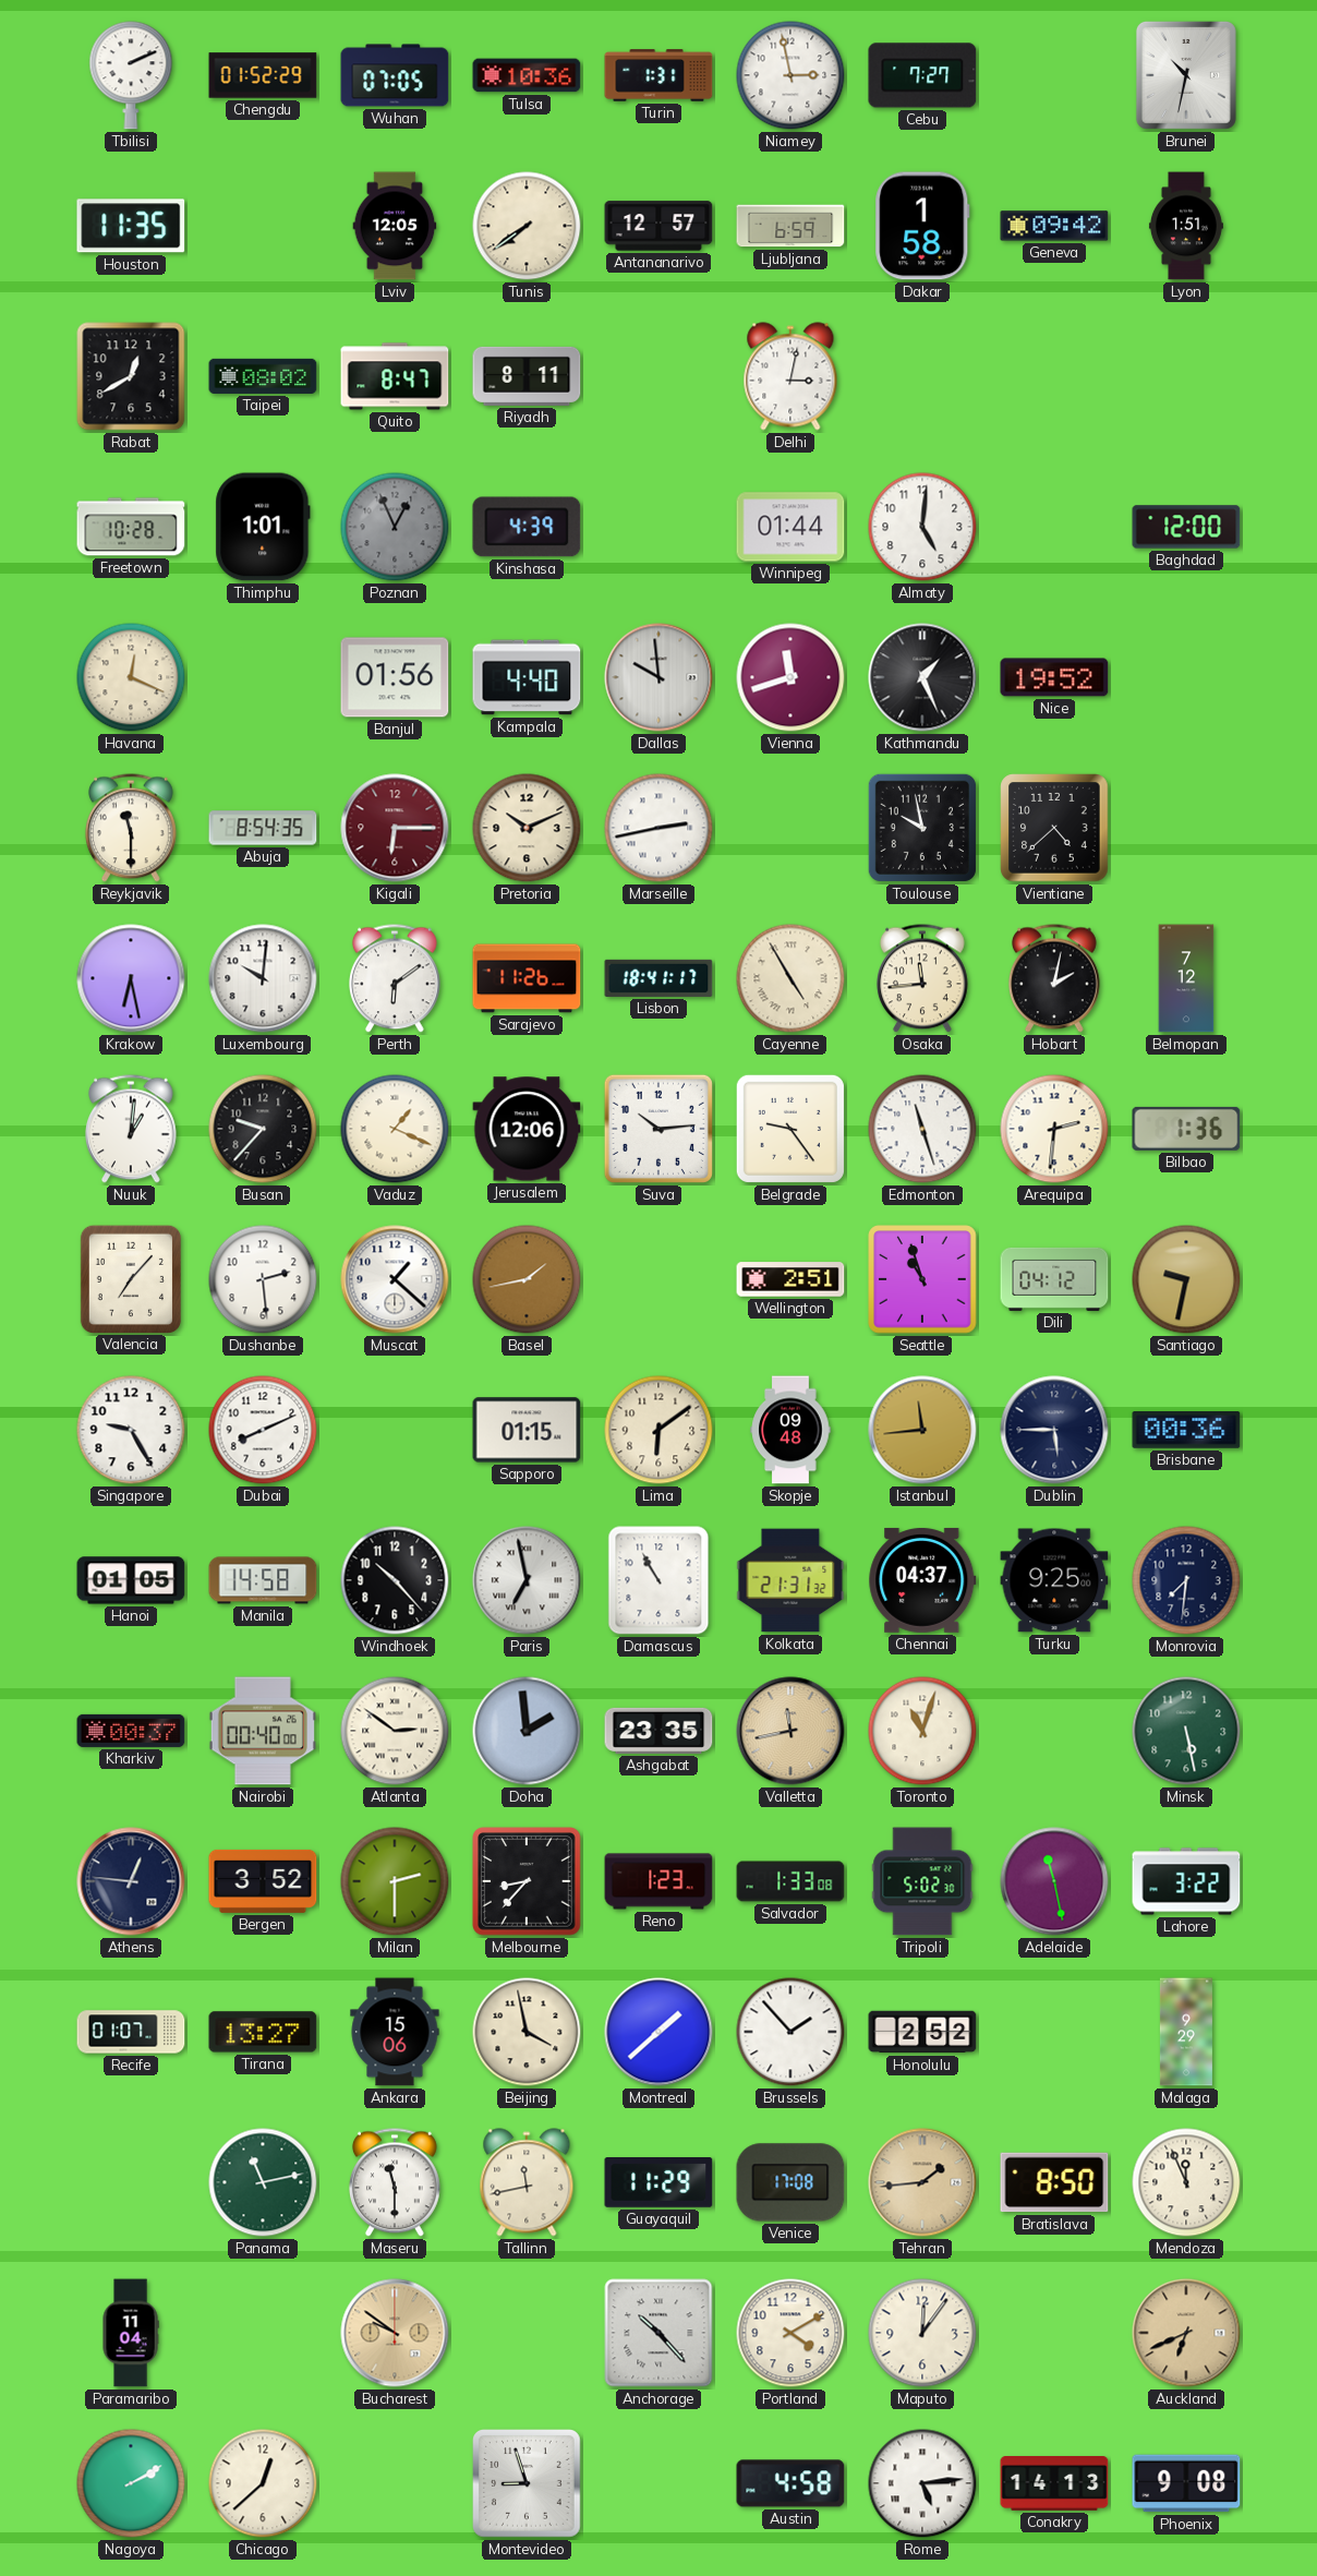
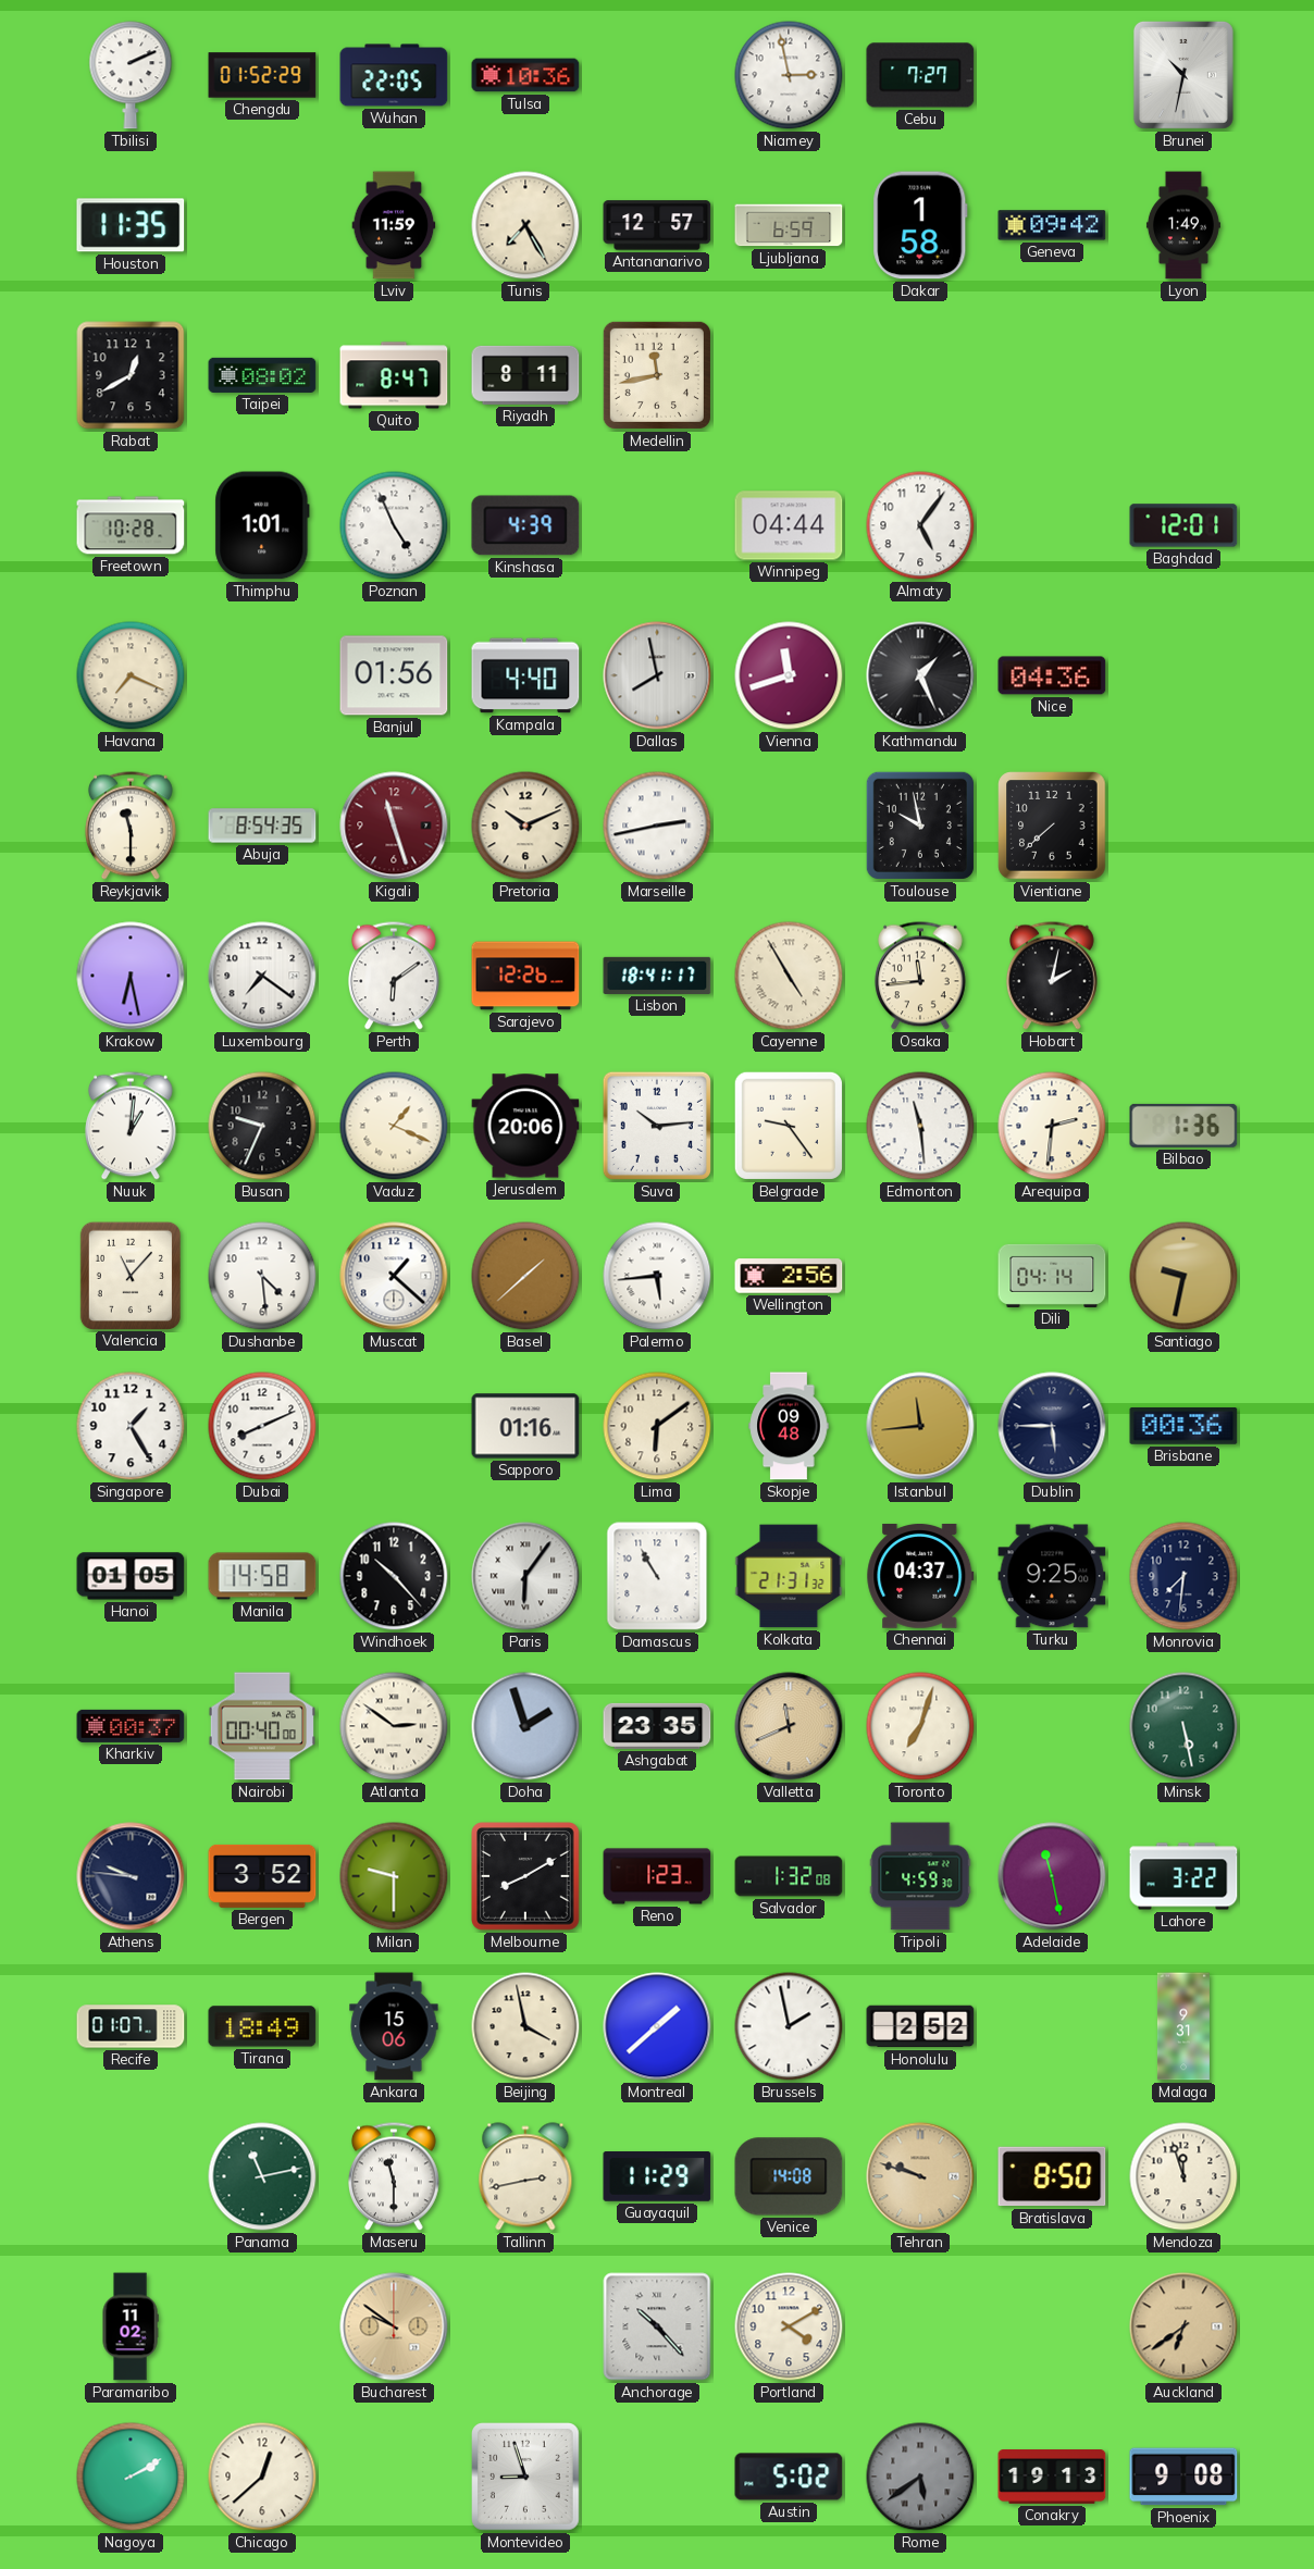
Wuhan: 07:05 -> 22:05
Turin: 1:31 -> none
Lviv: 12:05 -> 11:59
Tunis: 7:39 -> 7:25
Lyon: 1:51 -> 1:49
Medellin: none -> 11:43
Delhi: 3:02 -> none
Poznan: 12:56 -> 4:56
Poznan dial: grey -> white
Winnipeg: 01:44 -> 04:44
Almaty: 5:01 -> 5:06
Baghdad: 12:00 -> 12:01
Havana: 12:19 -> 7:19
Dallas: 9:59 -> 7:58
Nice: 19:52 -> 04:36
Kigali: 6:15 -> 11:27
Vientiane: 4:38 -> 7:38
Luxembourg: 10:01 -> 7:21
Sarajevo: 11:26 -> 12:26
Belmopan: 7:12 -> none
Busan: 9:37 -> 9:34
Jerusalem: 12:06 -> 20:06
Edmonton: 11:27 -> 11:29
Valencia: 7:07 -> 11:07
Dushanbe: 2:29 -> 4:29
Basel: 1:43 -> 1:38
Palermo: none -> 5:44
Wellington: 2:51 -> 2:56
Seattle: 10:57 -> none
Dili: 04:12 -> 04:14
Singapore: 9:25 -> 1:25
Sapporo: 01:15 -> 01:16
Paris: 6:58 -> 6:06
Doha: 1:59 -> 1:57
Valletta: 11:43 -> 11:41
Toronto: 11:03 -> 7:03
Athens: 12:46 -> 9:46
Milan: 2:30 -> 9:30
Melbourne: 8:37 -> 8:10
Salvador: 1:33 -> 1:32
Tripoli: 5:02 -> 4:59
Tirana: 13:27 -> 18:49
Brussels: 1:53 -> 1:58
Malaga: 9:29 -> 9:31
Tallinn: 11:43 -> 2:43
Venice: 17:08 -> 14:08
Tehran: 1:44 -> 9:48
Mendoza: 11:56 -> 11:57
Paramaribo: 11:04 -> 11:02
Maputo: 12:06 -> none
Auckland: 6:41 -> 6:39
Austin: 4:58 -> 5:02
Rome: 5:14 -> 5:39
Rome dial: white -> grey
Conakry: 14:13 -> 19:13
